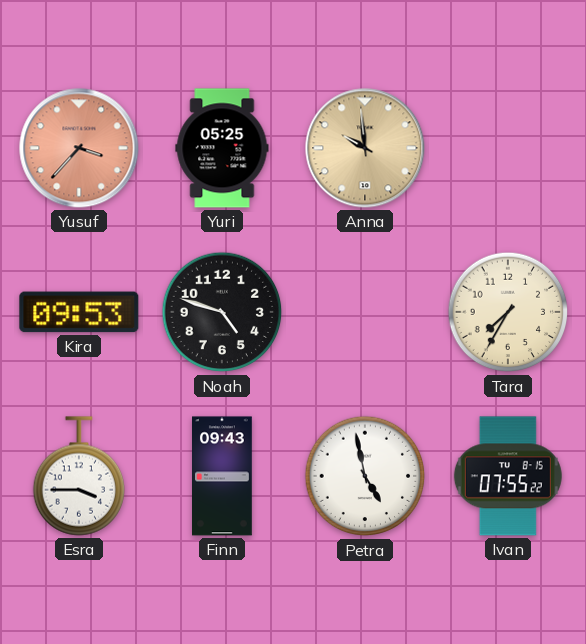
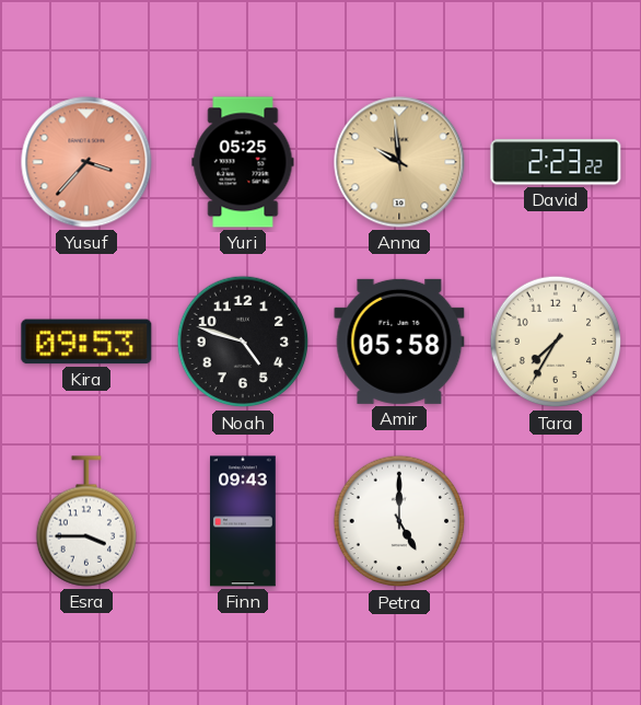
David: none -> 2:23
Amir: none -> 05:58
Petra: 4:58 -> 5:00
Ivan: 07:55 -> none
